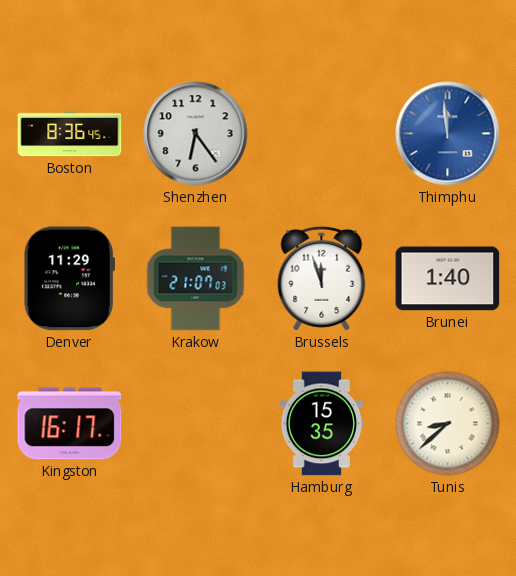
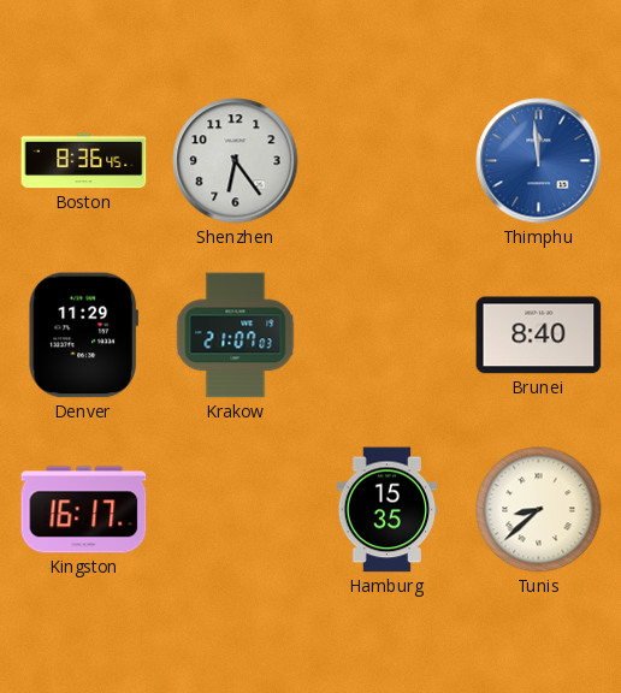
Brussels: 11:57 -> none
Brunei: 1:40 -> 8:40
